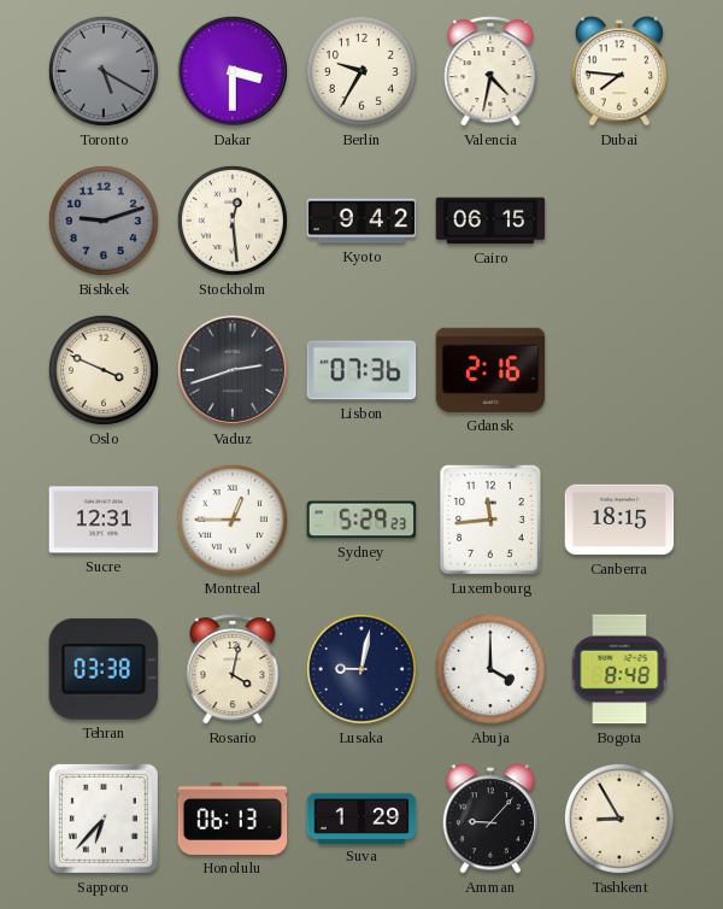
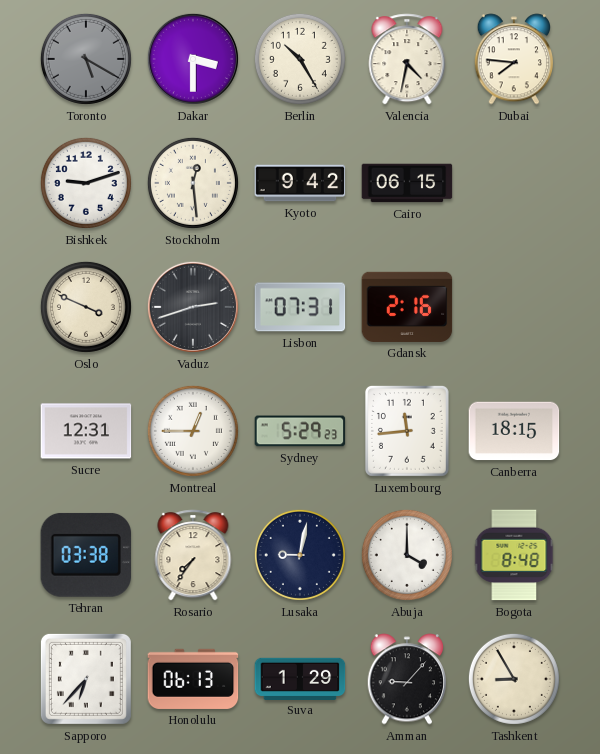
Berlin: 9:35 -> 10:25
Bishkek dial: grey -> white
Lisbon: 07:36 -> 07:31
Rosario: 4:02 -> 7:36
